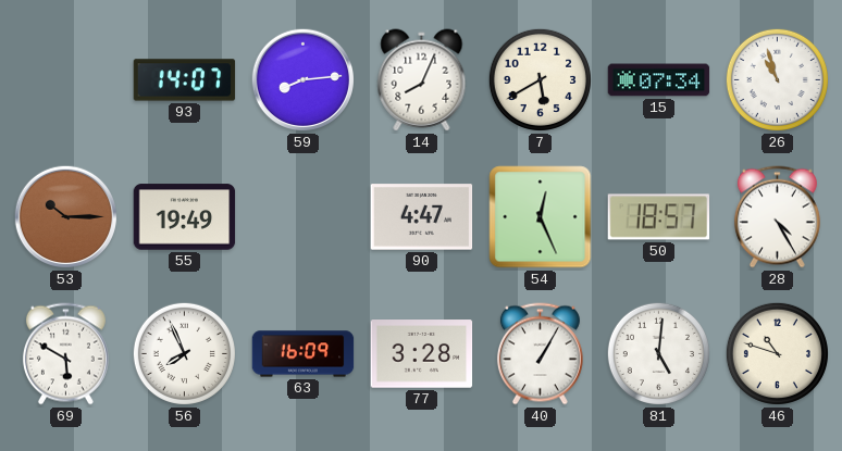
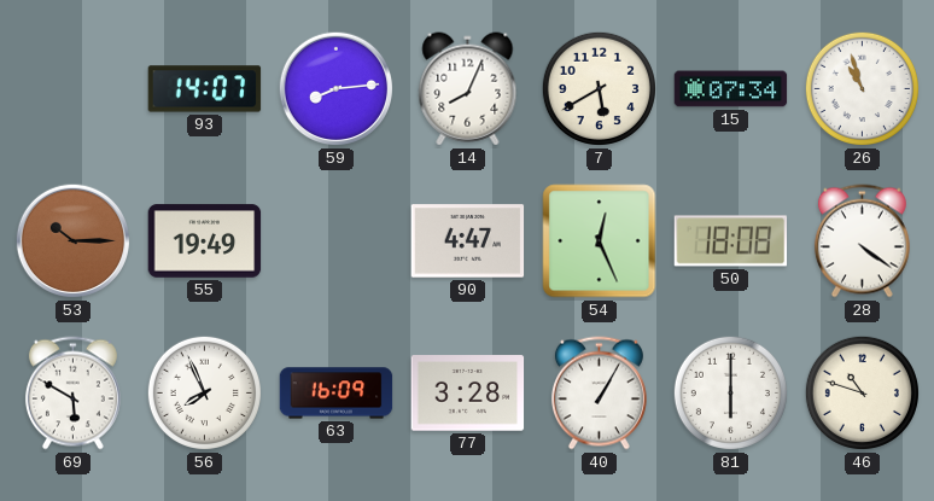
50: 18:57 -> 18:08
28: 4:25 -> 4:21
81: 5:01 -> 6:00
